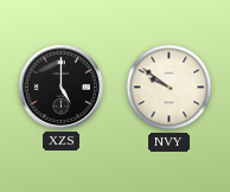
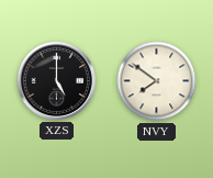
NVY: 9:51 -> 7:51
